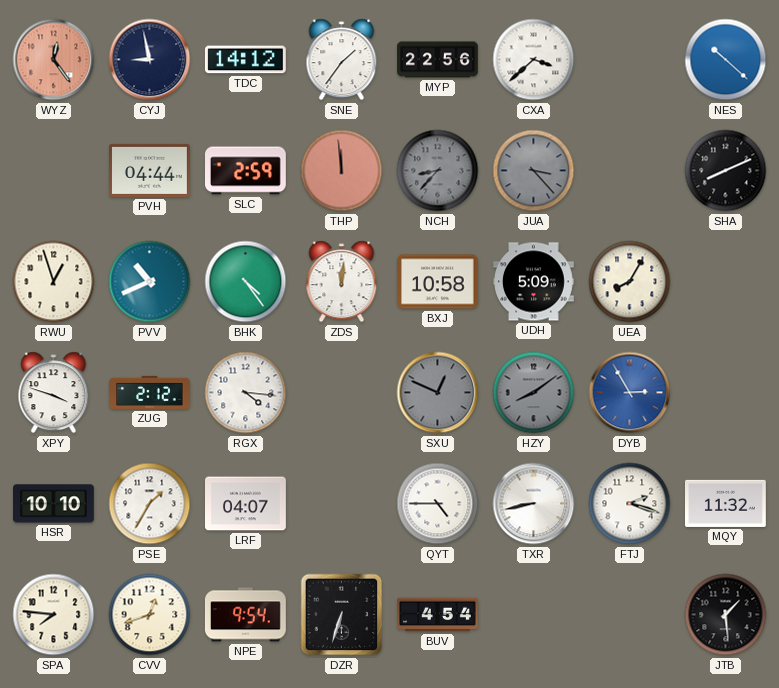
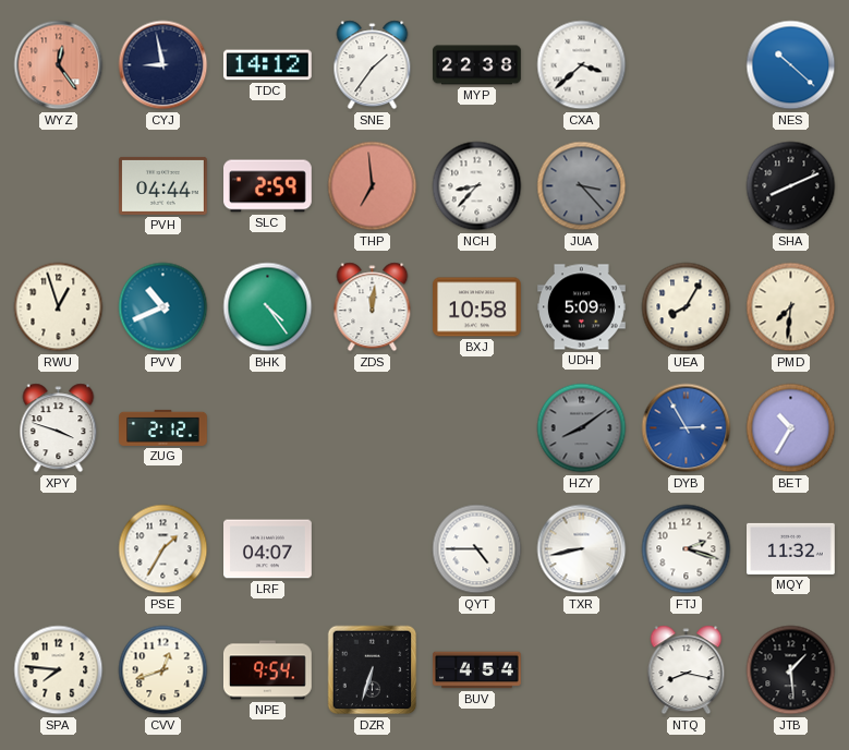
MYP: 22:56 -> 22:38
THP: 11:59 -> 6:59
NCH dial: grey -> white
PMD: none -> 7:31
RGX: 4:16 -> none
SXU: 12:49 -> none
BET: none -> 10:35
HSR: 10:10 -> none
NTQ: none -> 8:17
